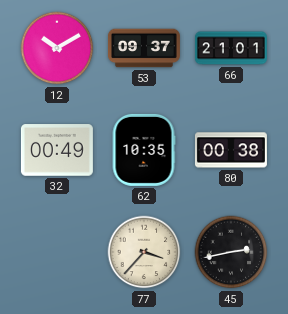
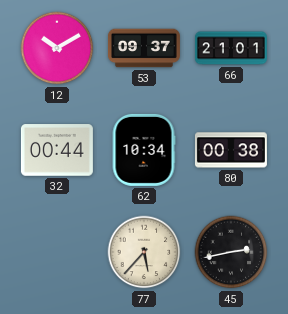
32: 00:49 -> 00:44
62: 10:35 -> 10:34
77: 3:37 -> 5:37
